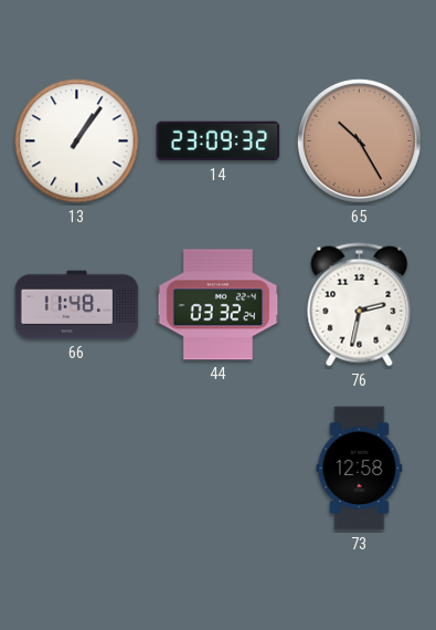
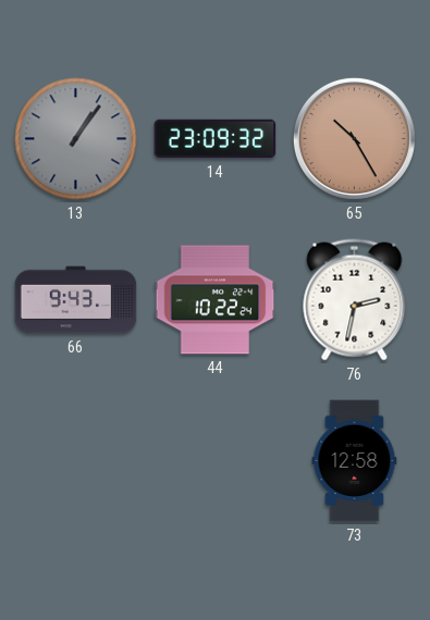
13 dial: white -> grey
66: 11:48 -> 9:43
44: 03:32 -> 10:22
